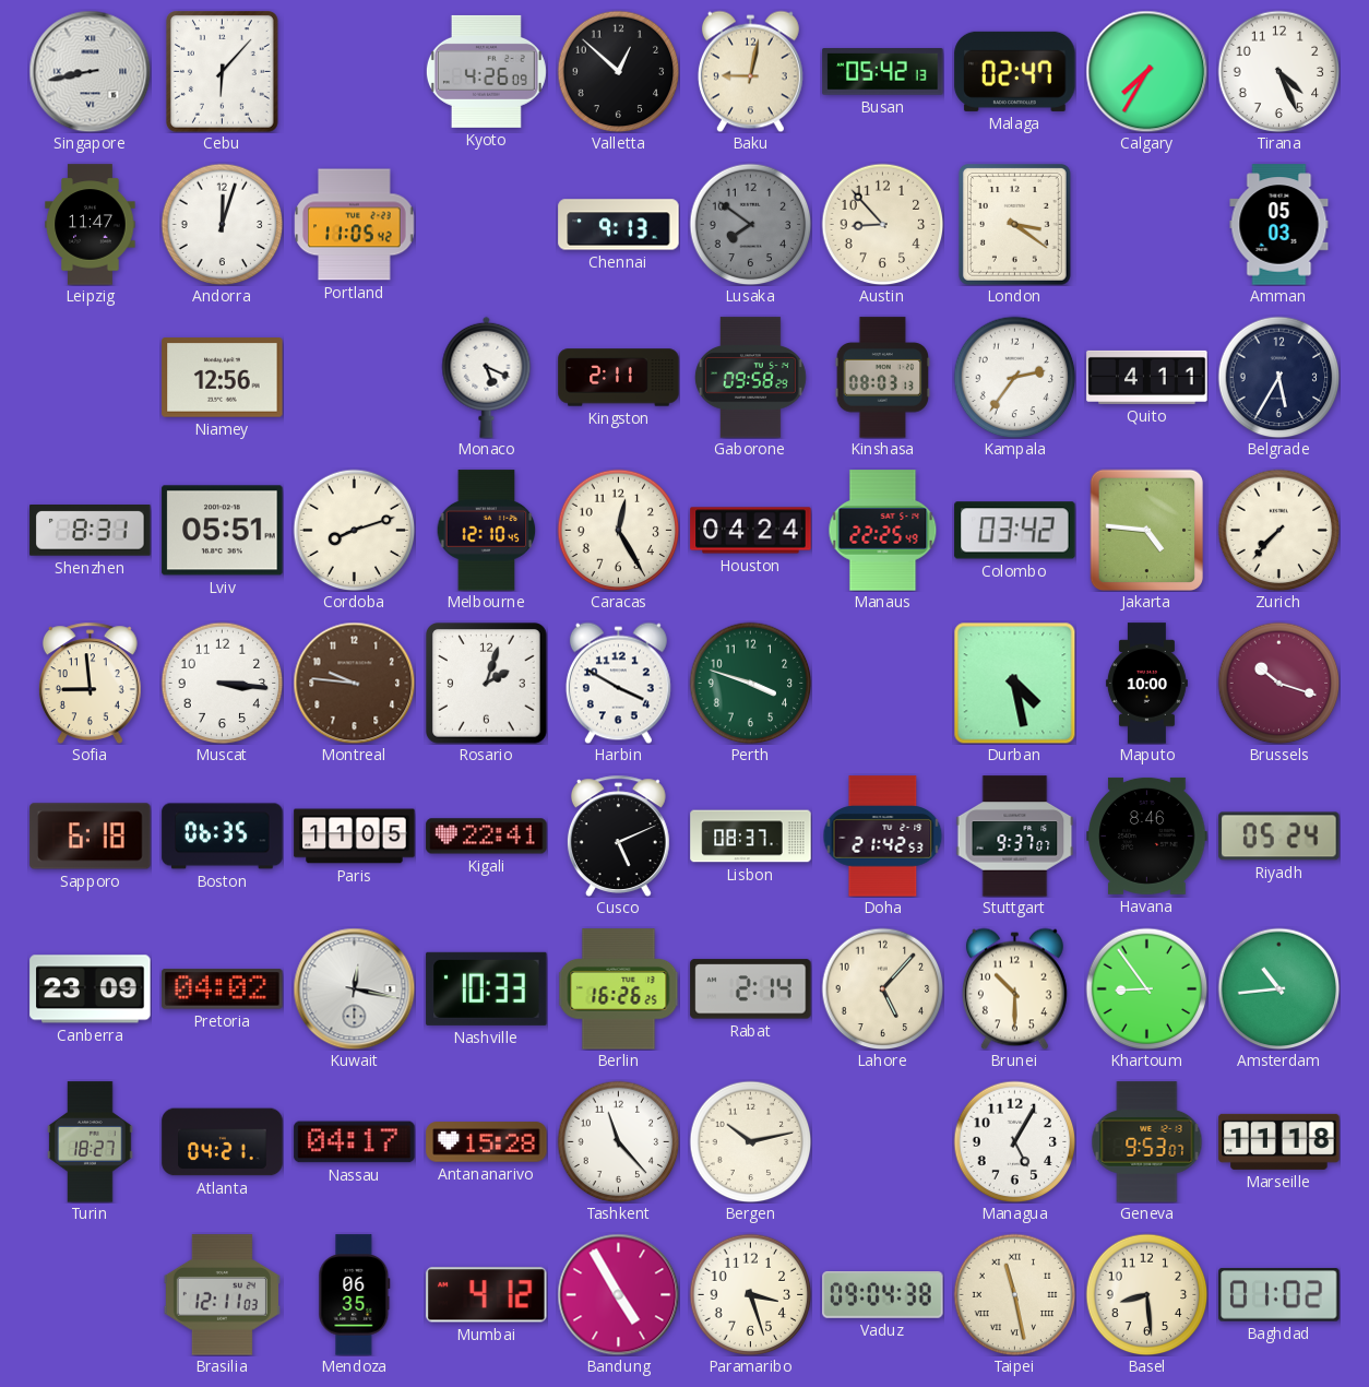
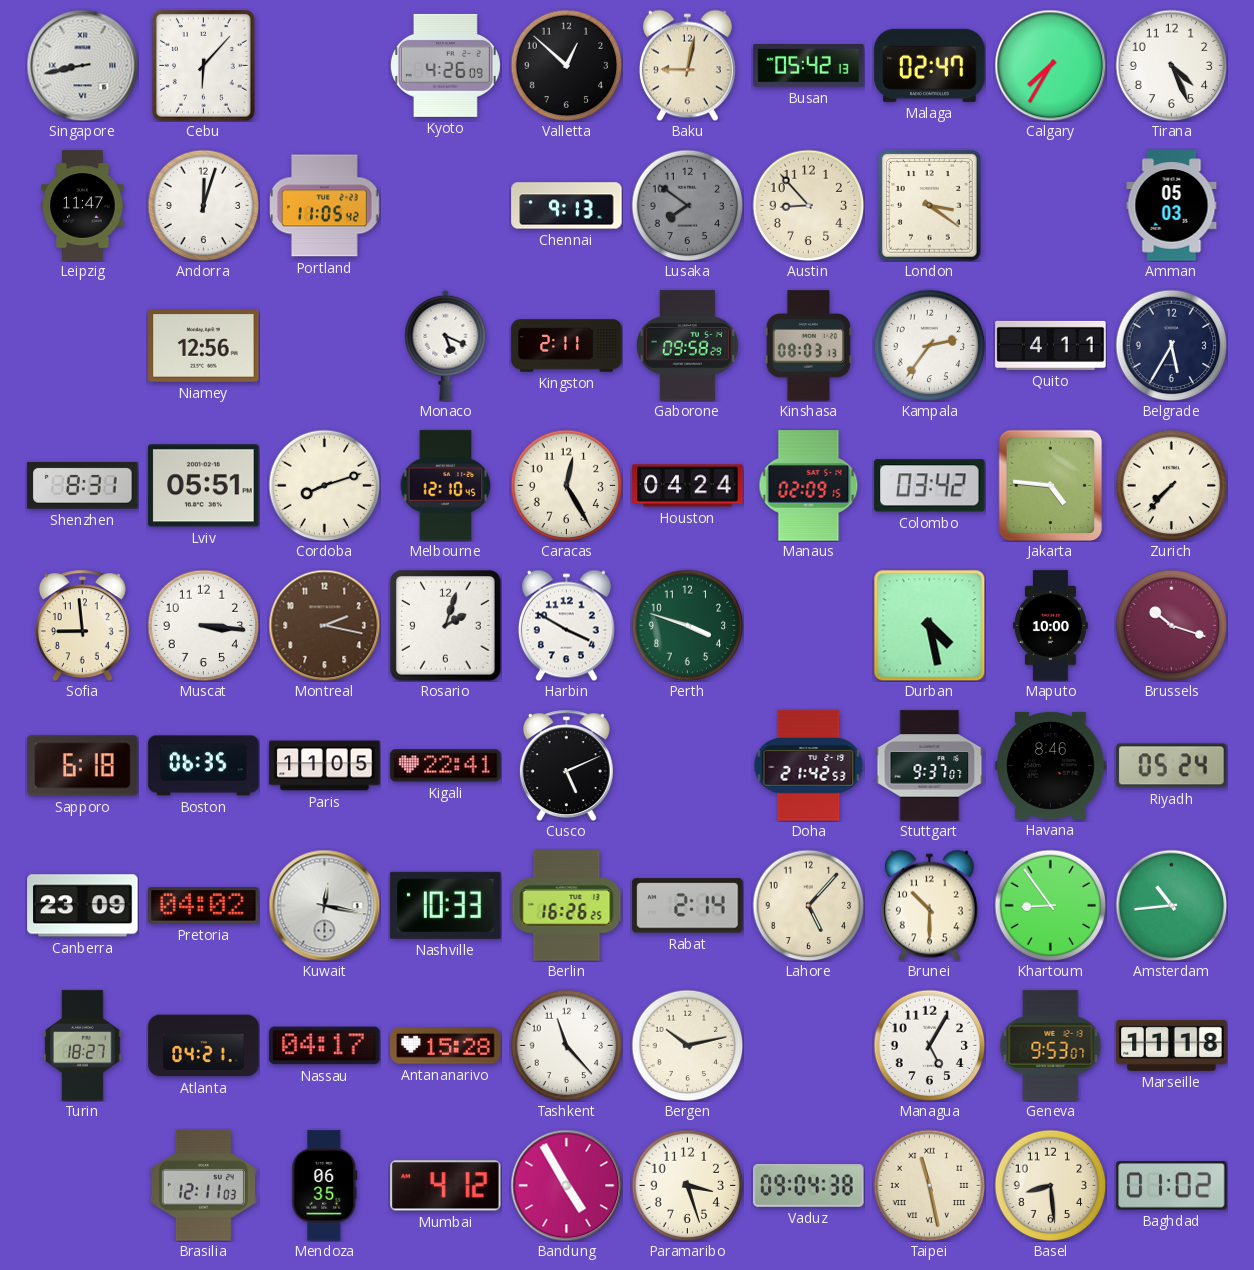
Manaus: 22:25 -> 02:09
Montreal: 9:46 -> 2:17
Lisbon: 08:37 -> none
